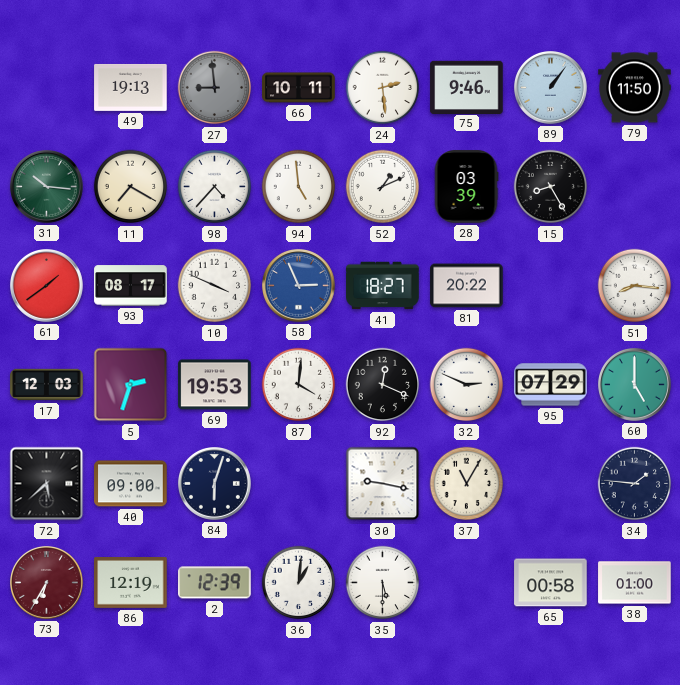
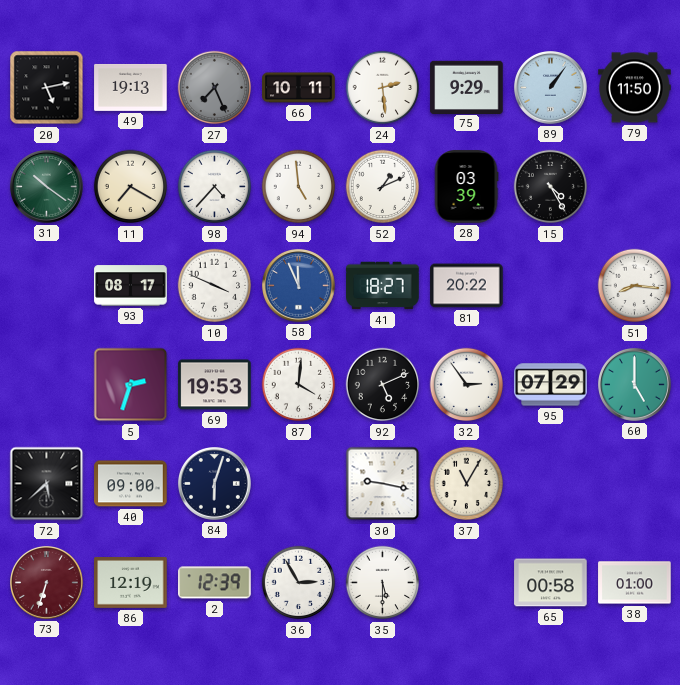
20: none -> 5:13
27: 8:59 -> 7:26
75: 9:46 -> 9:29
31: 10:16 -> 10:21
15: 8:25 -> 4:25
61: 1:39 -> none
58: 2:56 -> 11:56
17: 12:03 -> none
92: 12:19 -> 5:11
32: 2:49 -> 2:54
34: 1:46 -> none
73: 6:35 -> 6:33
36: 1:01 -> 2:55
